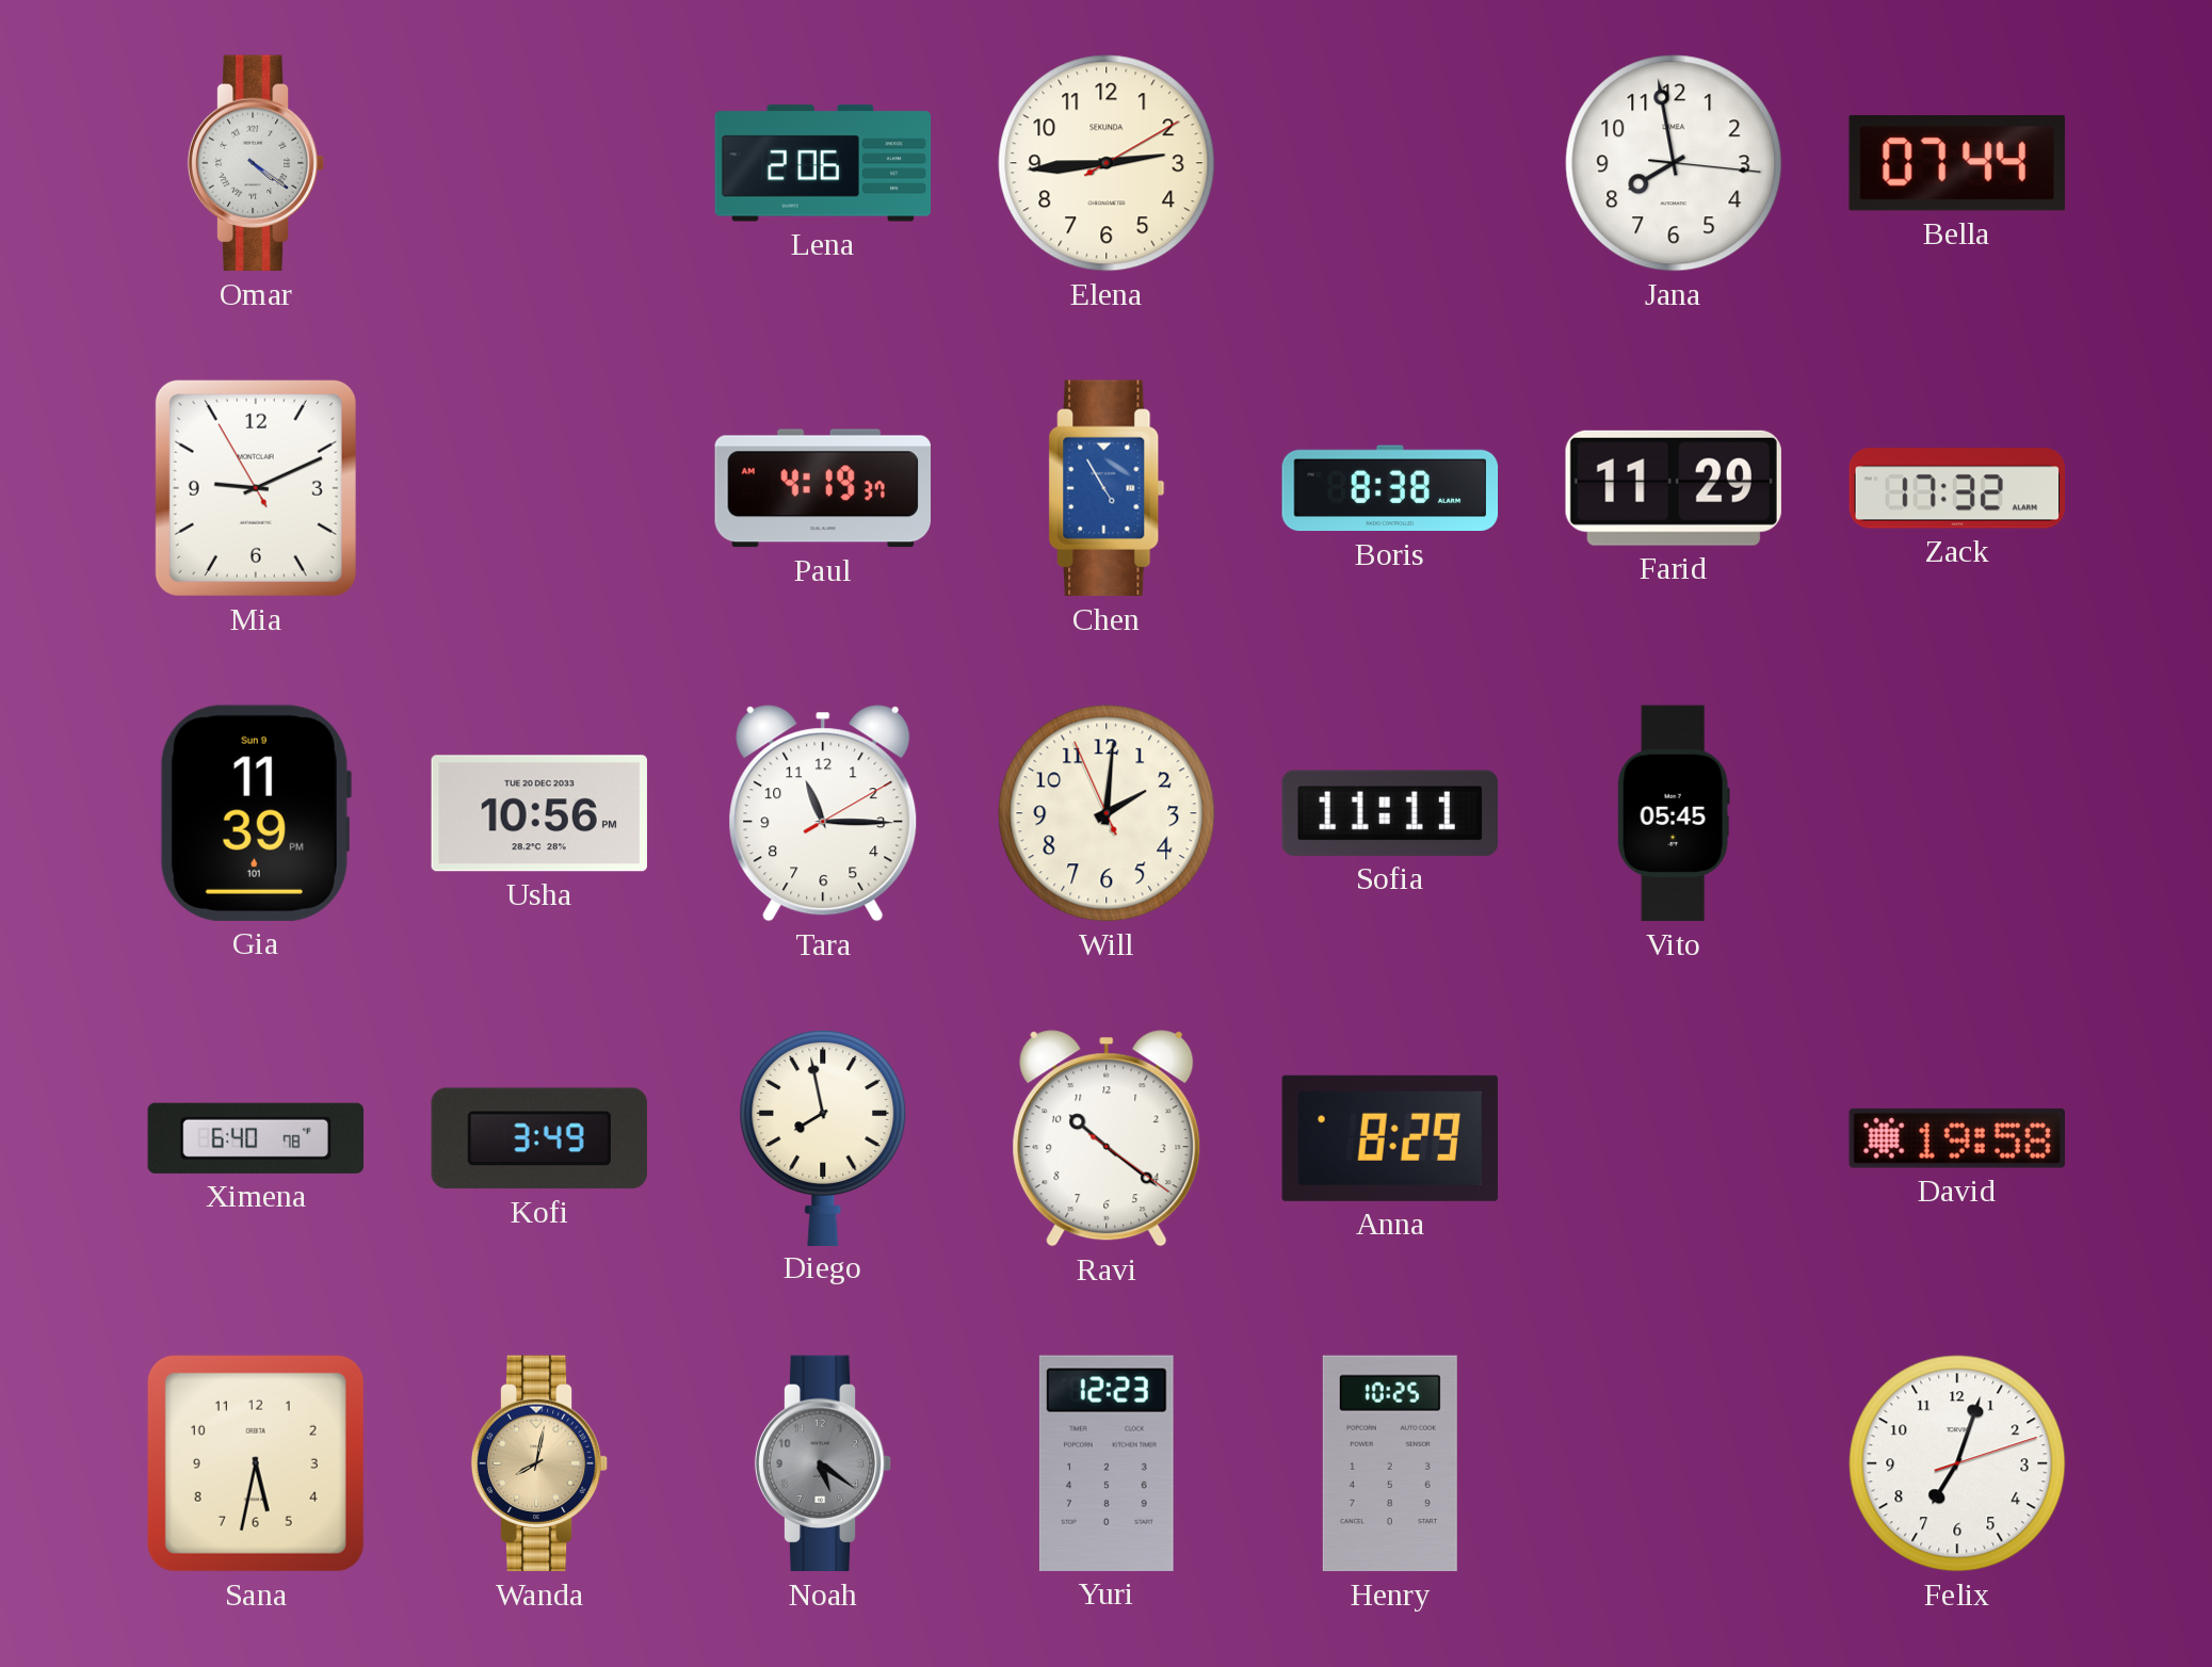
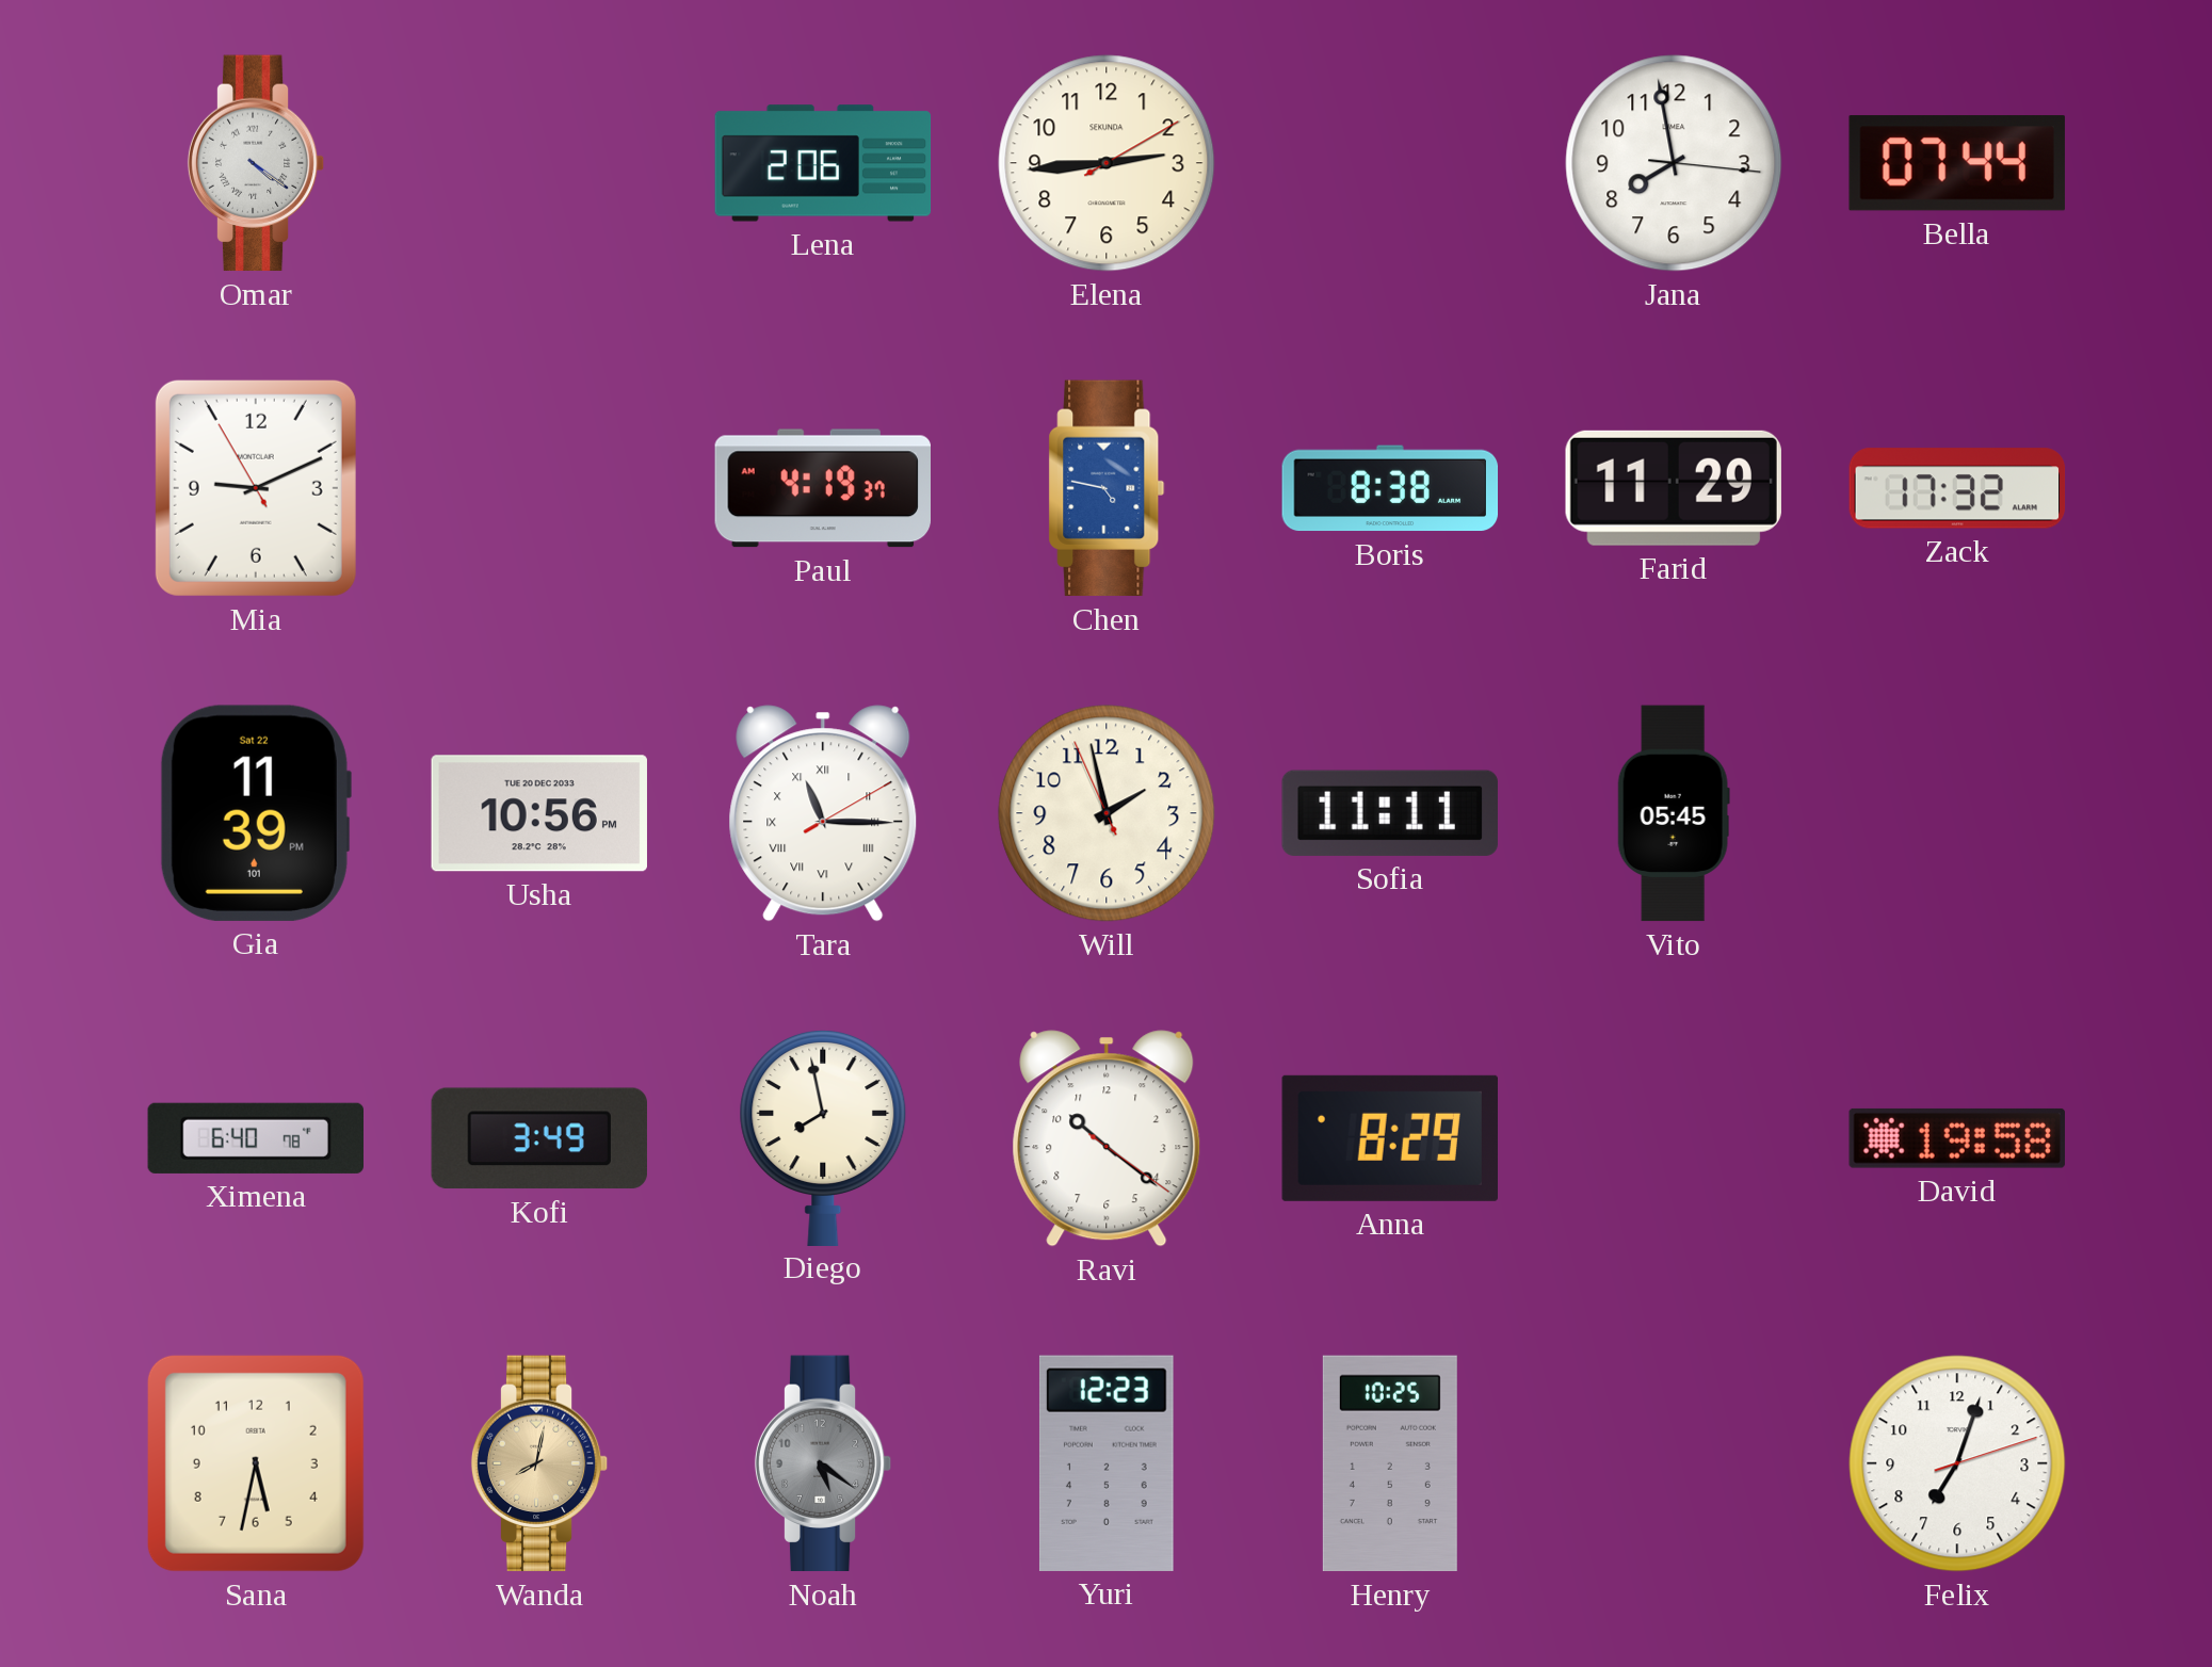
Chen: 4:55 -> 4:47
Gia date: Sun 9 -> Sat 22
Tara numerals: Arabic -> Roman
Will: 2:00 -> 1:57
